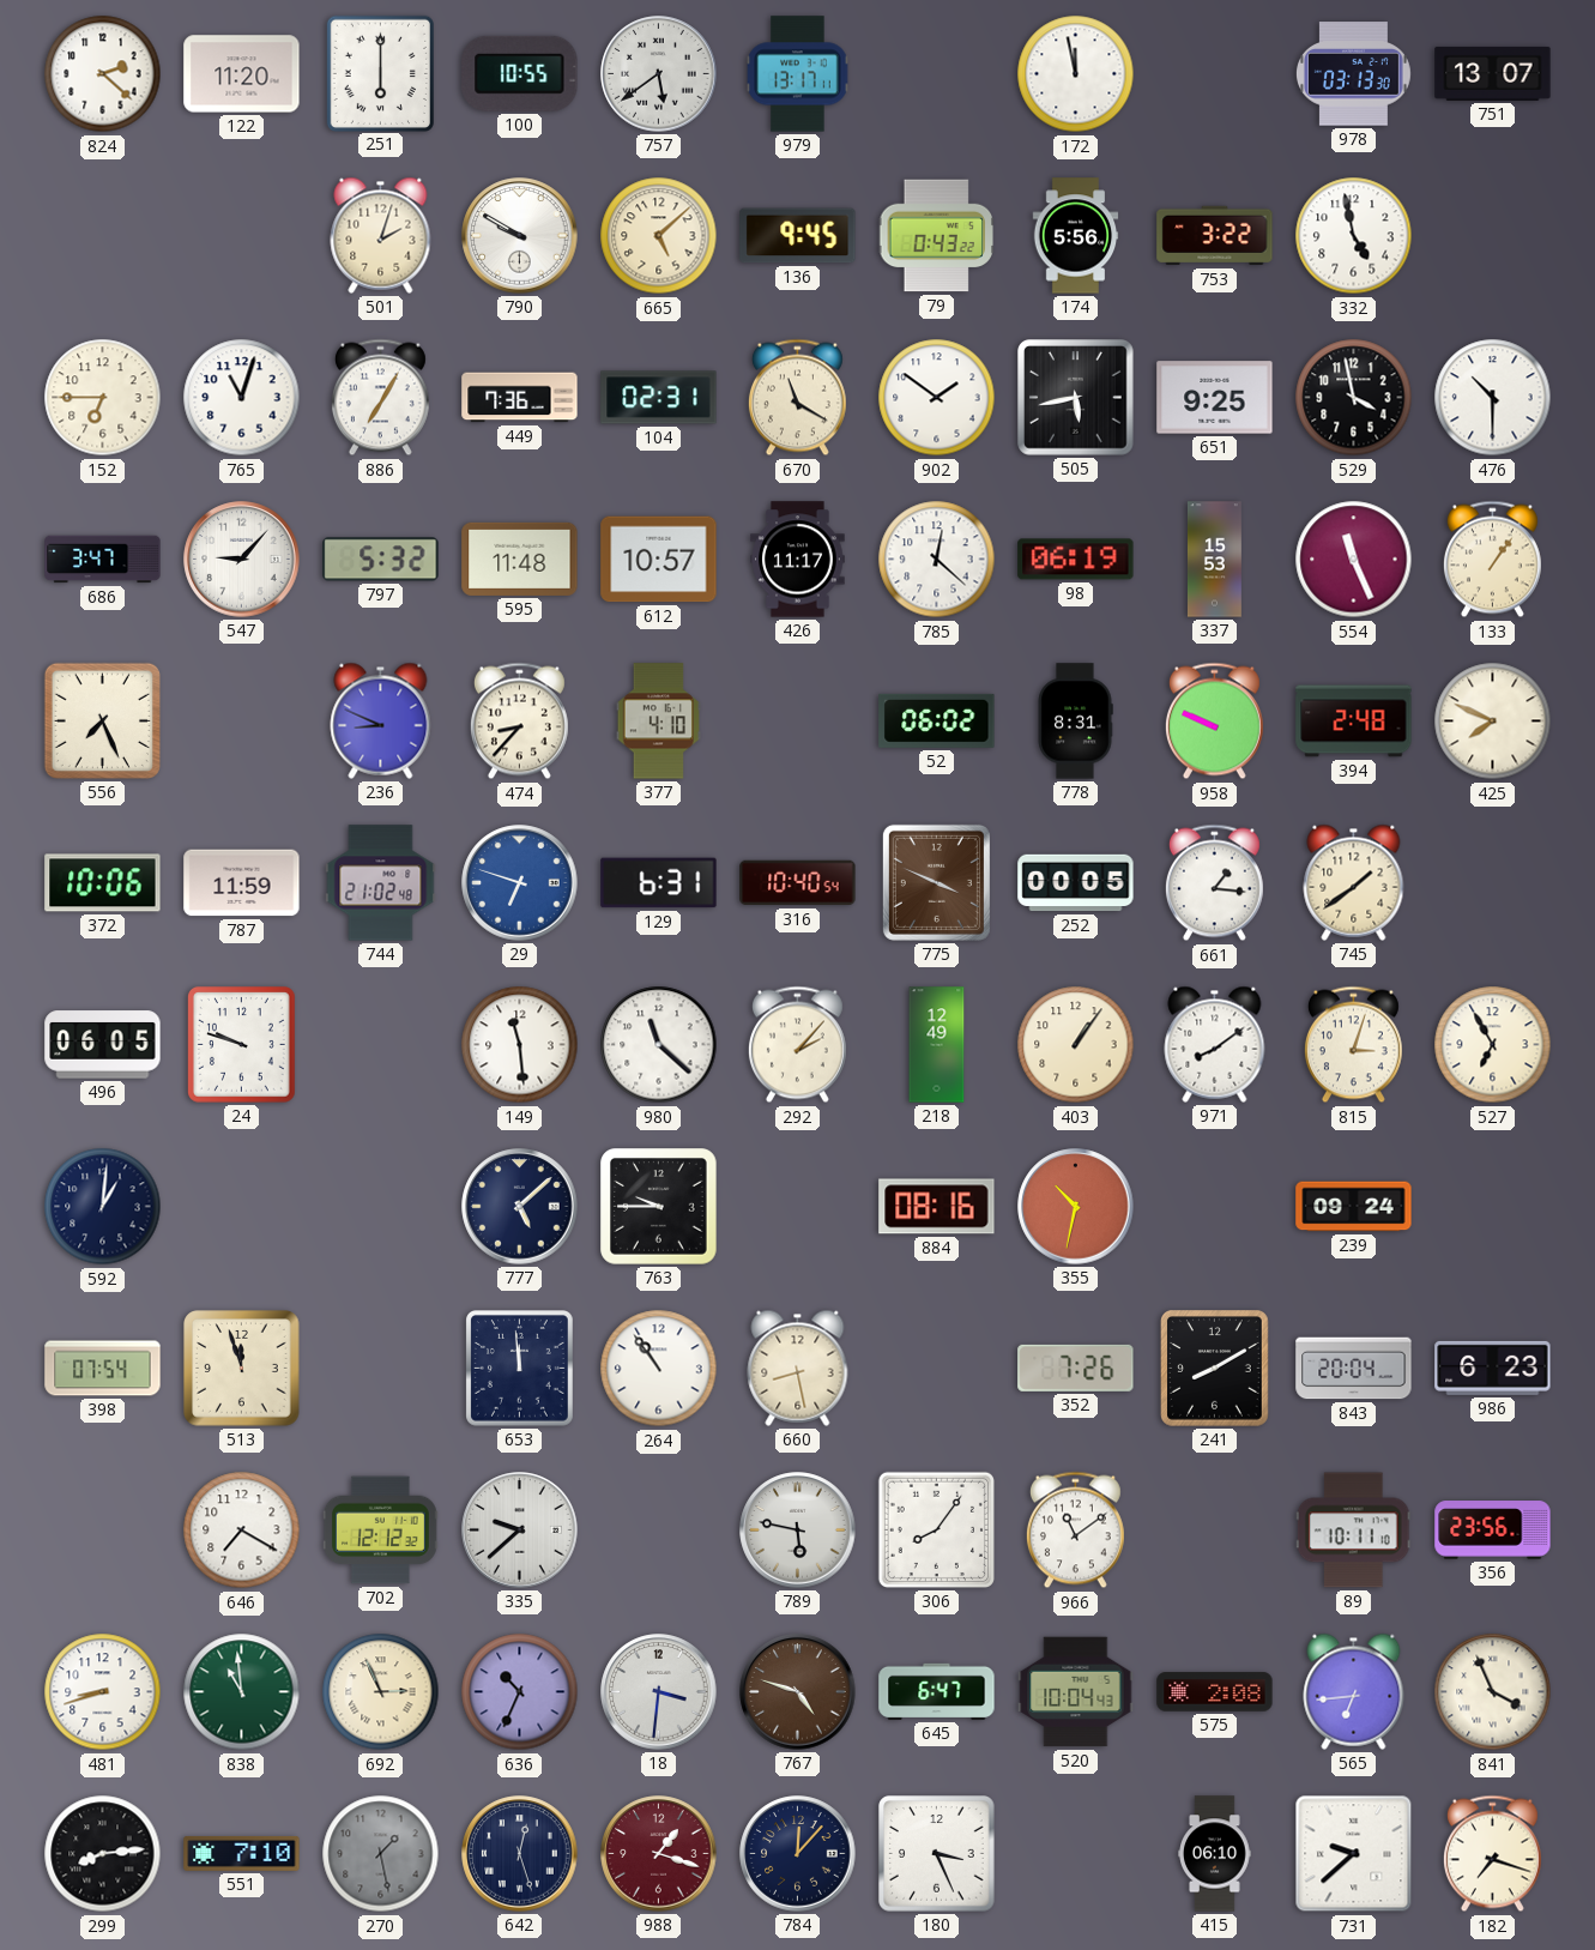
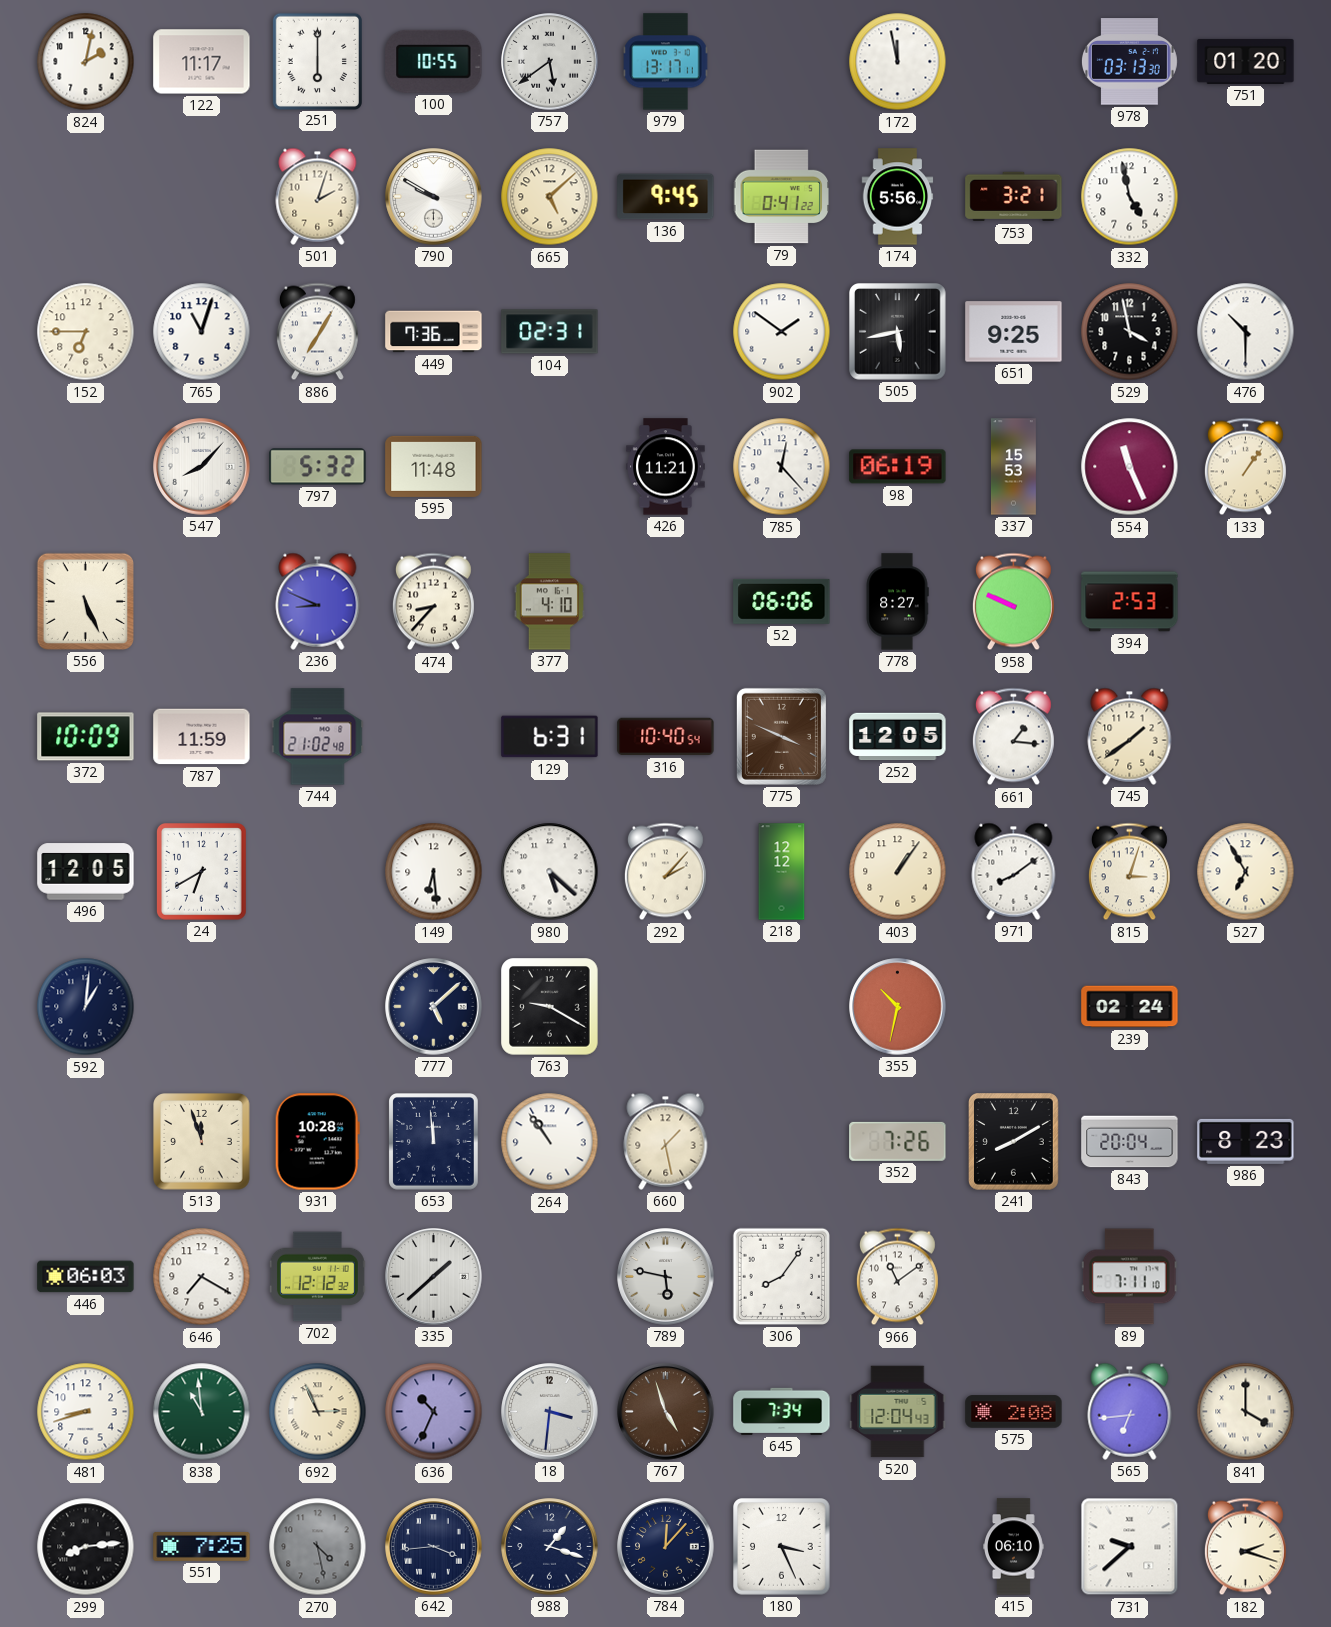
824: 2:22 -> 2:02
122: 11:20 -> 11:17
751: 13:07 -> 01:20
79: 0:43 -> 0:41
753: 3:22 -> 3:21
670: 11:20 -> none
686: 3:47 -> none
547: 9:07 -> 8:07
612: 10:57 -> none
426: 11:17 -> 11:21
785: 12:22 -> 12:23
556: 7:26 -> 5:26
52: 06:02 -> 06:06
778: 8:31 -> 8:27
394: 2:48 -> 2:53
425: 7:49 -> none
372: 10:06 -> 10:09
29: 6:48 -> none
252: 00:05 -> 12:05
496: 06:05 -> 12:05
24: 9:48 -> 6:40
149: 11:29 -> 6:29
980: 11:22 -> 5:22
218: 12:49 -> 12:12
763: 9:45 -> 9:20
884: 08:16 -> none
239: 09:24 -> 02:24
398: 07:54 -> none
931: none -> 10:28
660: 8:28 -> 1:28
986: 6:23 -> 8:23
446: none -> 06:03
335: 9:38 -> 1:38
89: 10:11 -> 7:11
356: 23:56 -> none
767: 4:48 -> 4:57
645: 6:47 -> 7:34
520: 10:04 -> 12:04
841: 3:56 -> 4:00
551: 7:10 -> 7:25
270: 1:28 -> 4:28
642: 12:27 -> 3:44
988 dial: burgundy -> navy
182: 7:18 -> 2:18
